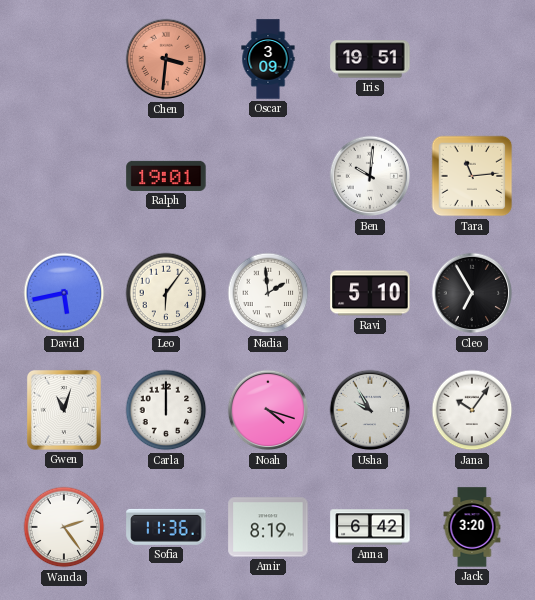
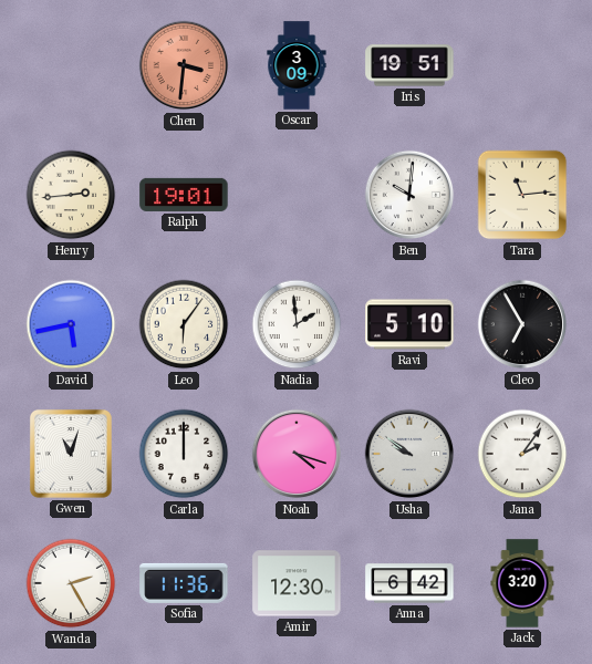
Henry: none -> 2:44
Usha: 9:55 -> 9:51
Jana: 10:06 -> 2:06
Wanda: 2:24 -> 2:25
Amir: 8:19 -> 12:30
